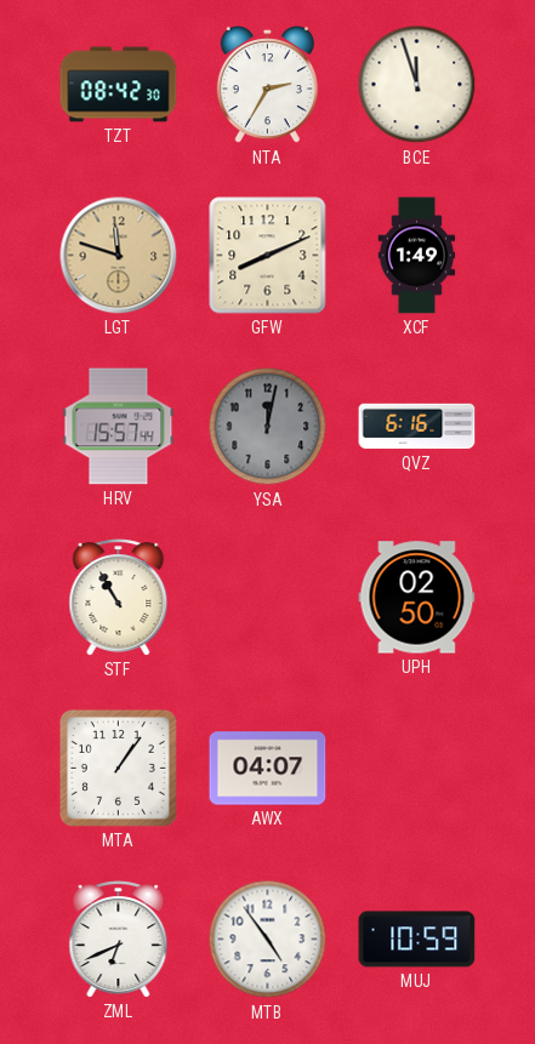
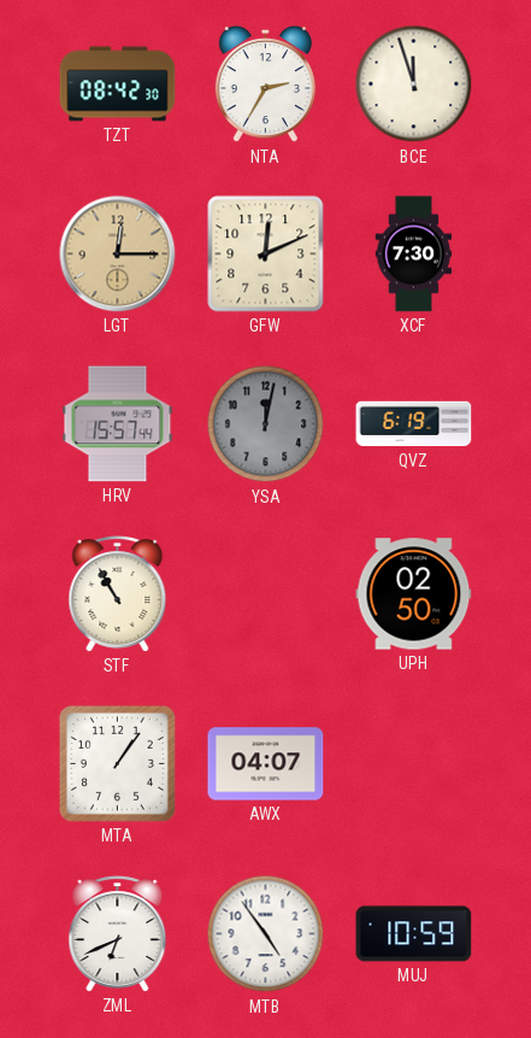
LGT: 11:48 -> 12:15
GFW: 8:11 -> 12:11
XCF: 1:49 -> 7:30
QVZ: 6:16 -> 6:19
